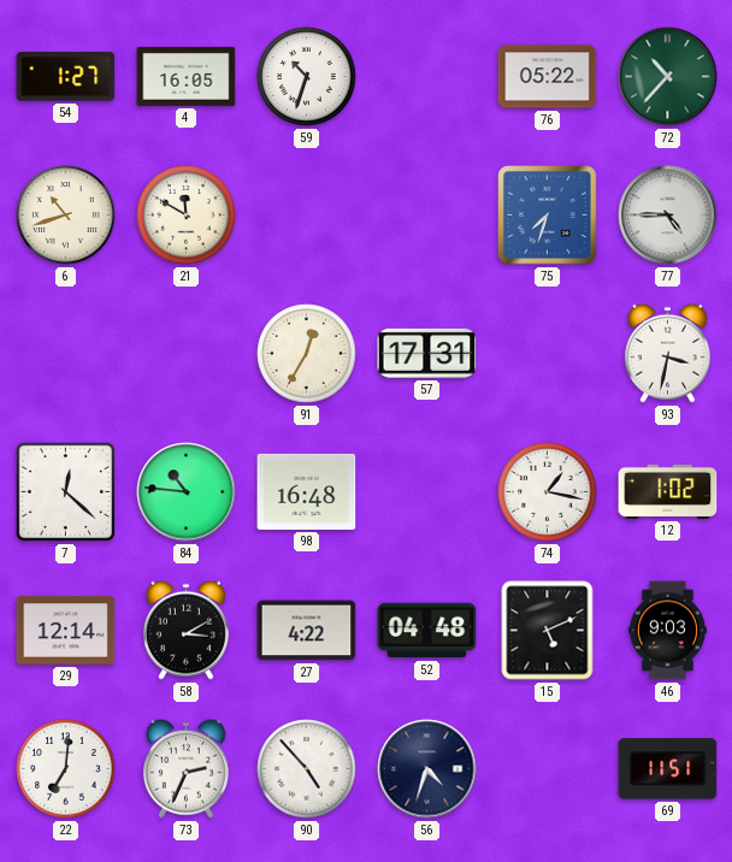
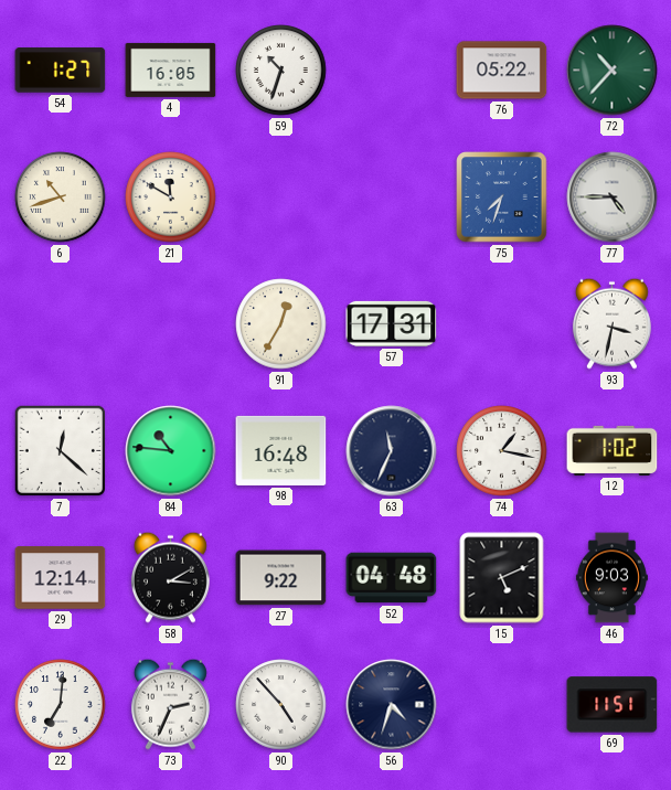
63: none -> 11:34
27: 4:22 -> 9:22
